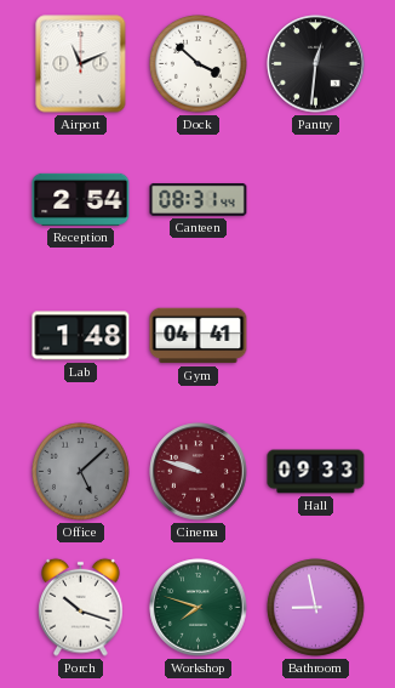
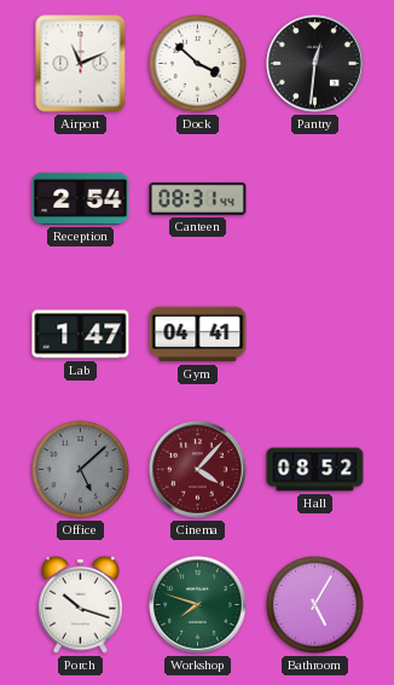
Lab: 1:48 -> 1:47
Cinema: 9:48 -> 4:07
Hall: 09:33 -> 08:52
Bathroom: 8:58 -> 5:05
